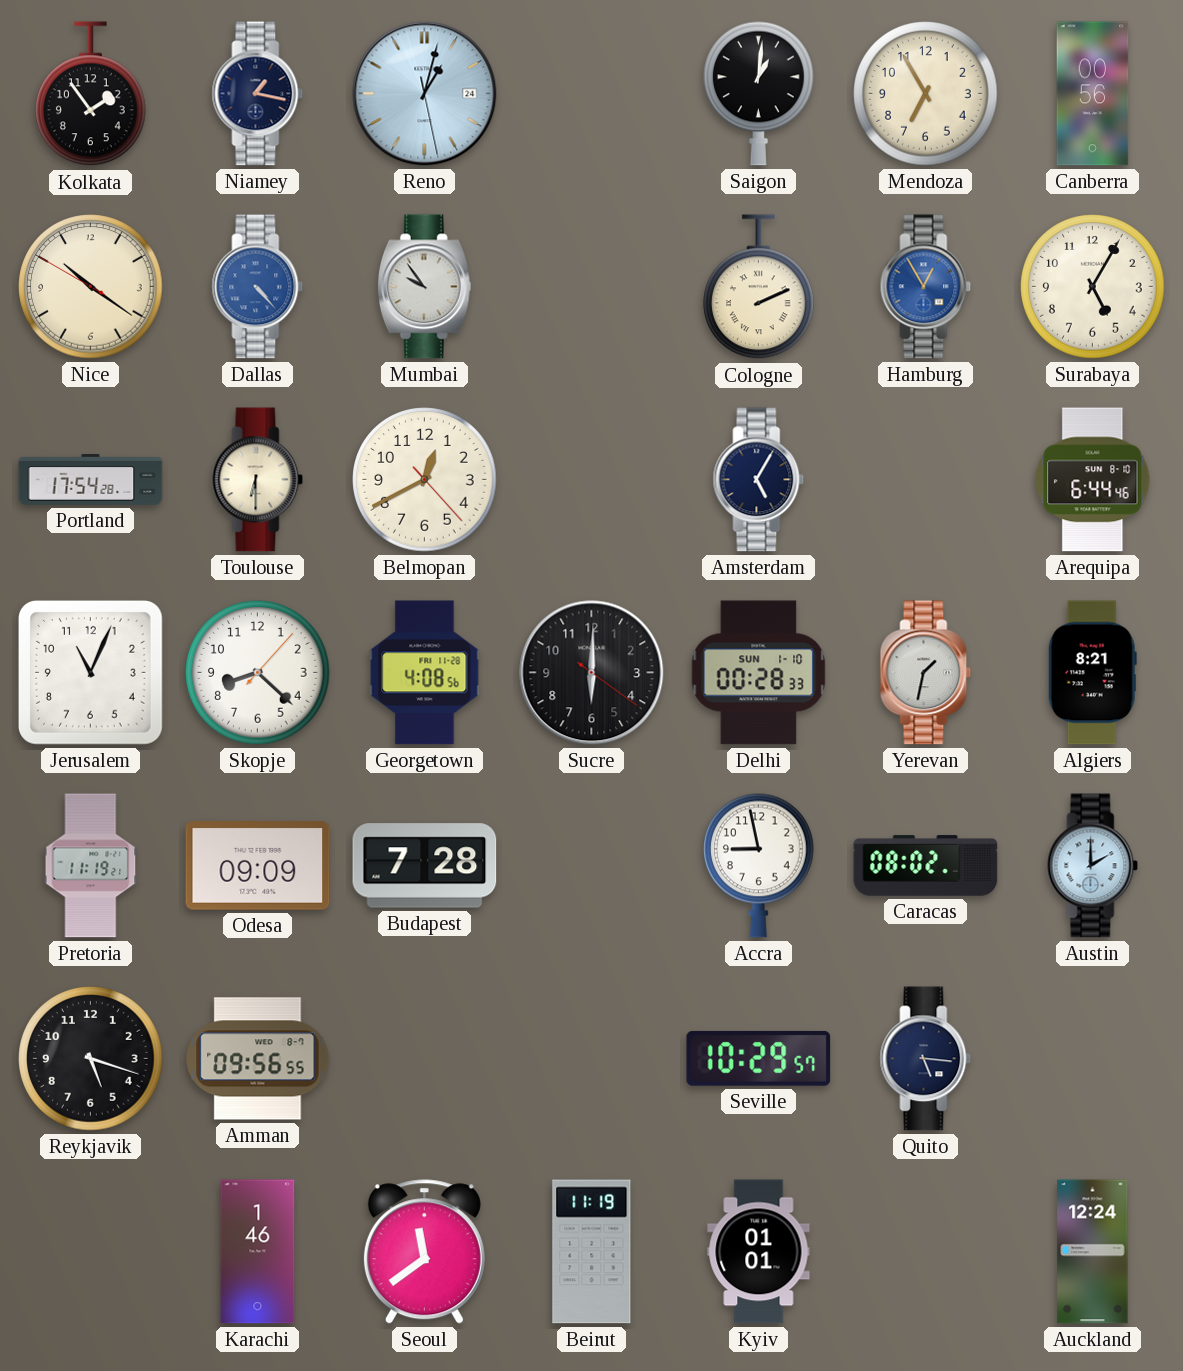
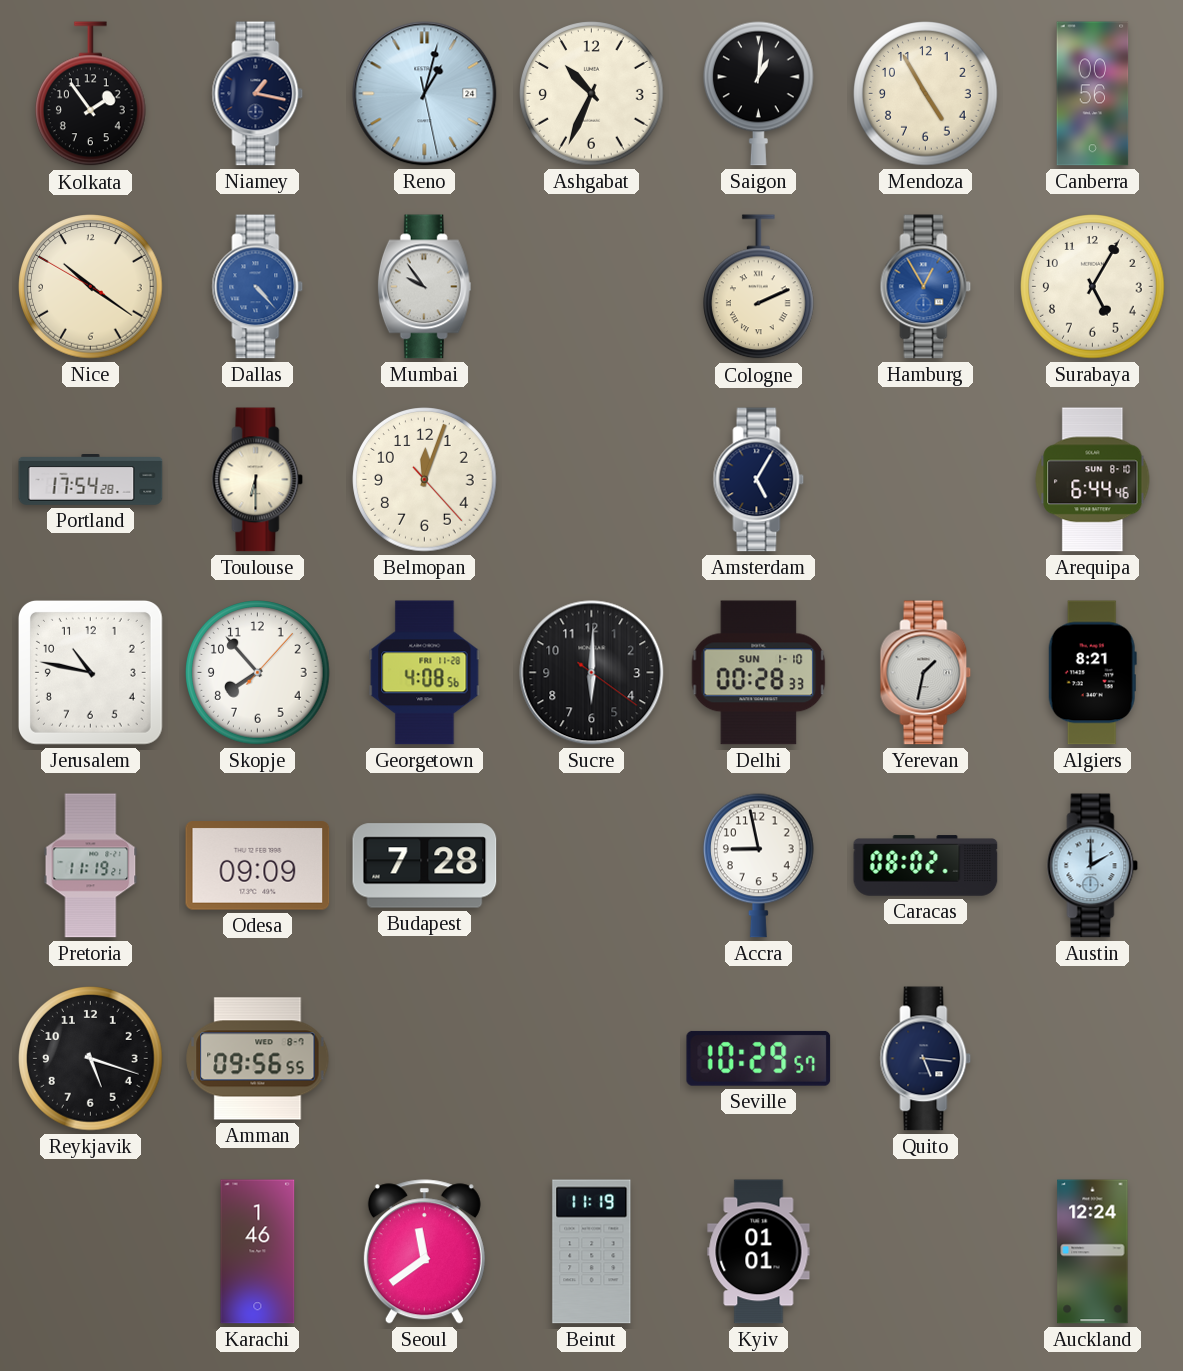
Ashgabat: none -> 10:34
Mendoza: 6:55 -> 4:55
Belmopan: 12:40 -> 12:03
Jerusalem: 11:04 -> 10:47
Skopje: 8:22 -> 7:53
